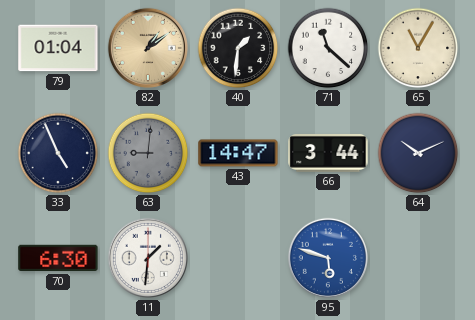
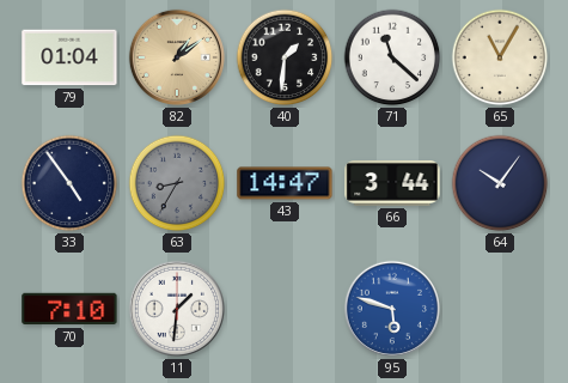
33: 4:56 -> 4:54
63: 9:01 -> 8:35
64: 10:11 -> 10:06
70: 6:30 -> 7:10
